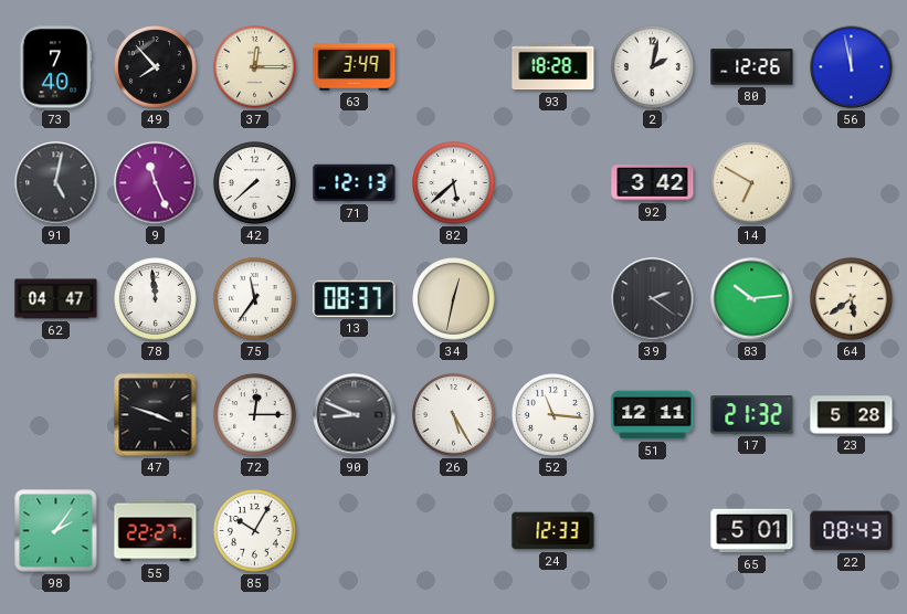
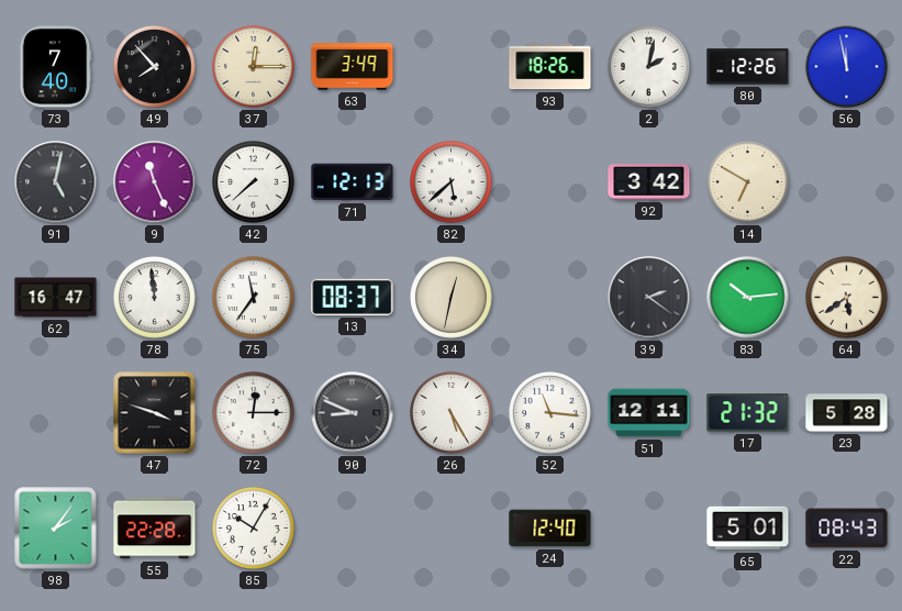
93: 18:28 -> 18:26
62: 04:47 -> 16:47
55: 22:27 -> 22:28
24: 12:33 -> 12:40
